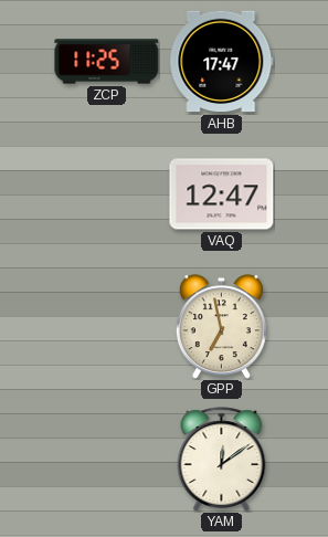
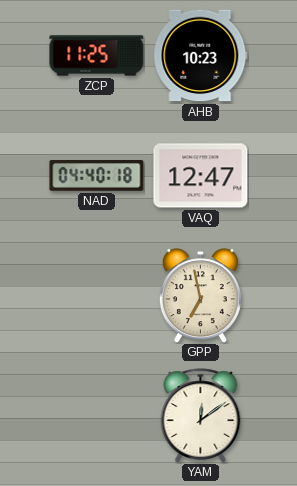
AHB: 17:47 -> 10:23
NAD: none -> 04:40
